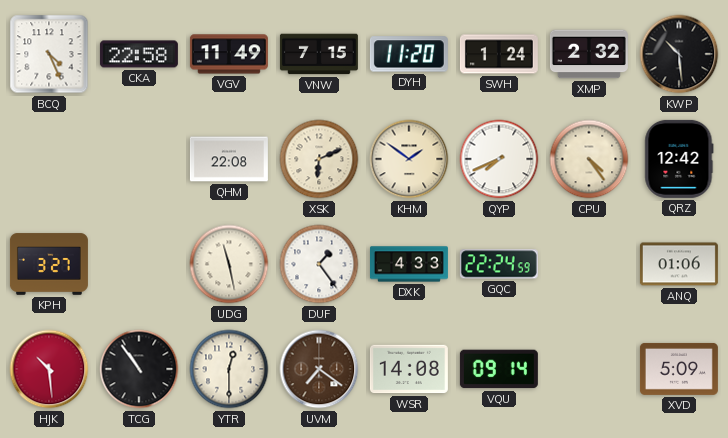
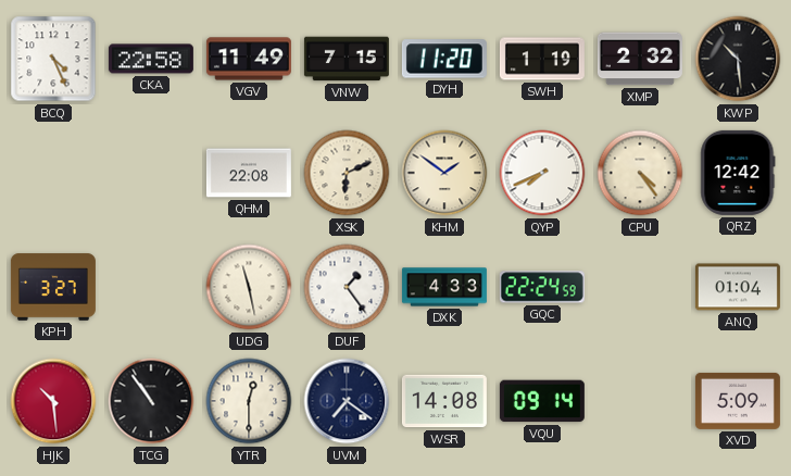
SWH: 1:24 -> 1:19
ANQ: 01:06 -> 01:04
UVM dial: brown -> navy
